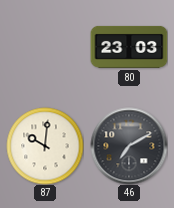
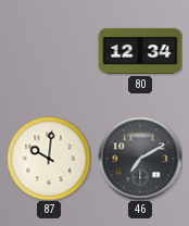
80: 23:03 -> 12:34
